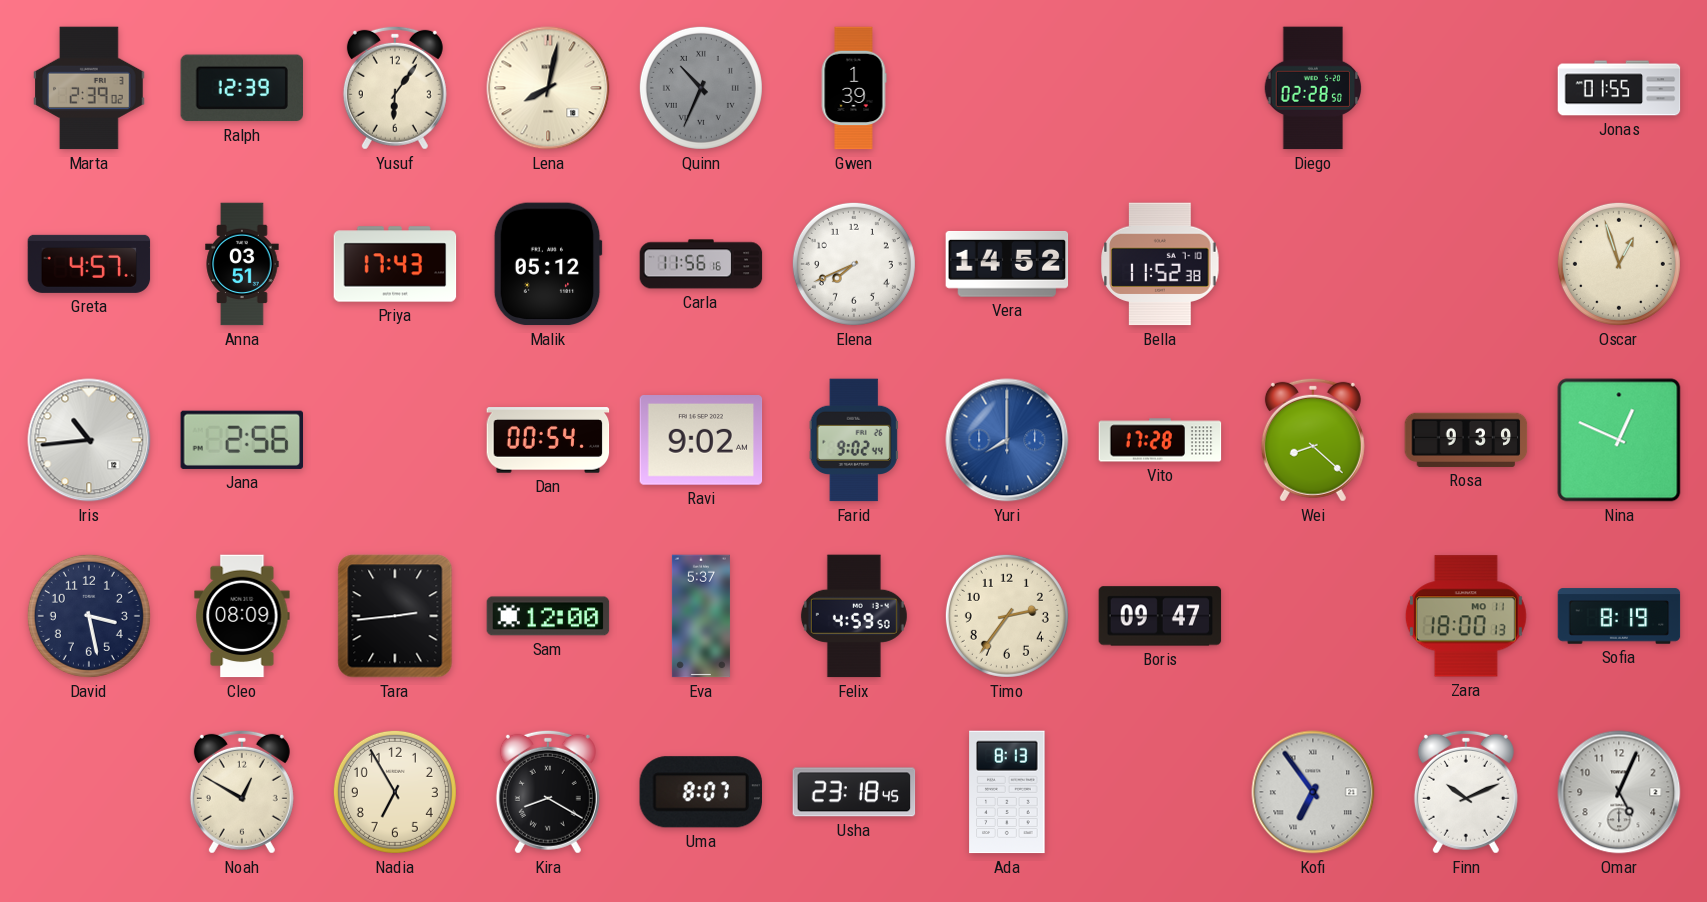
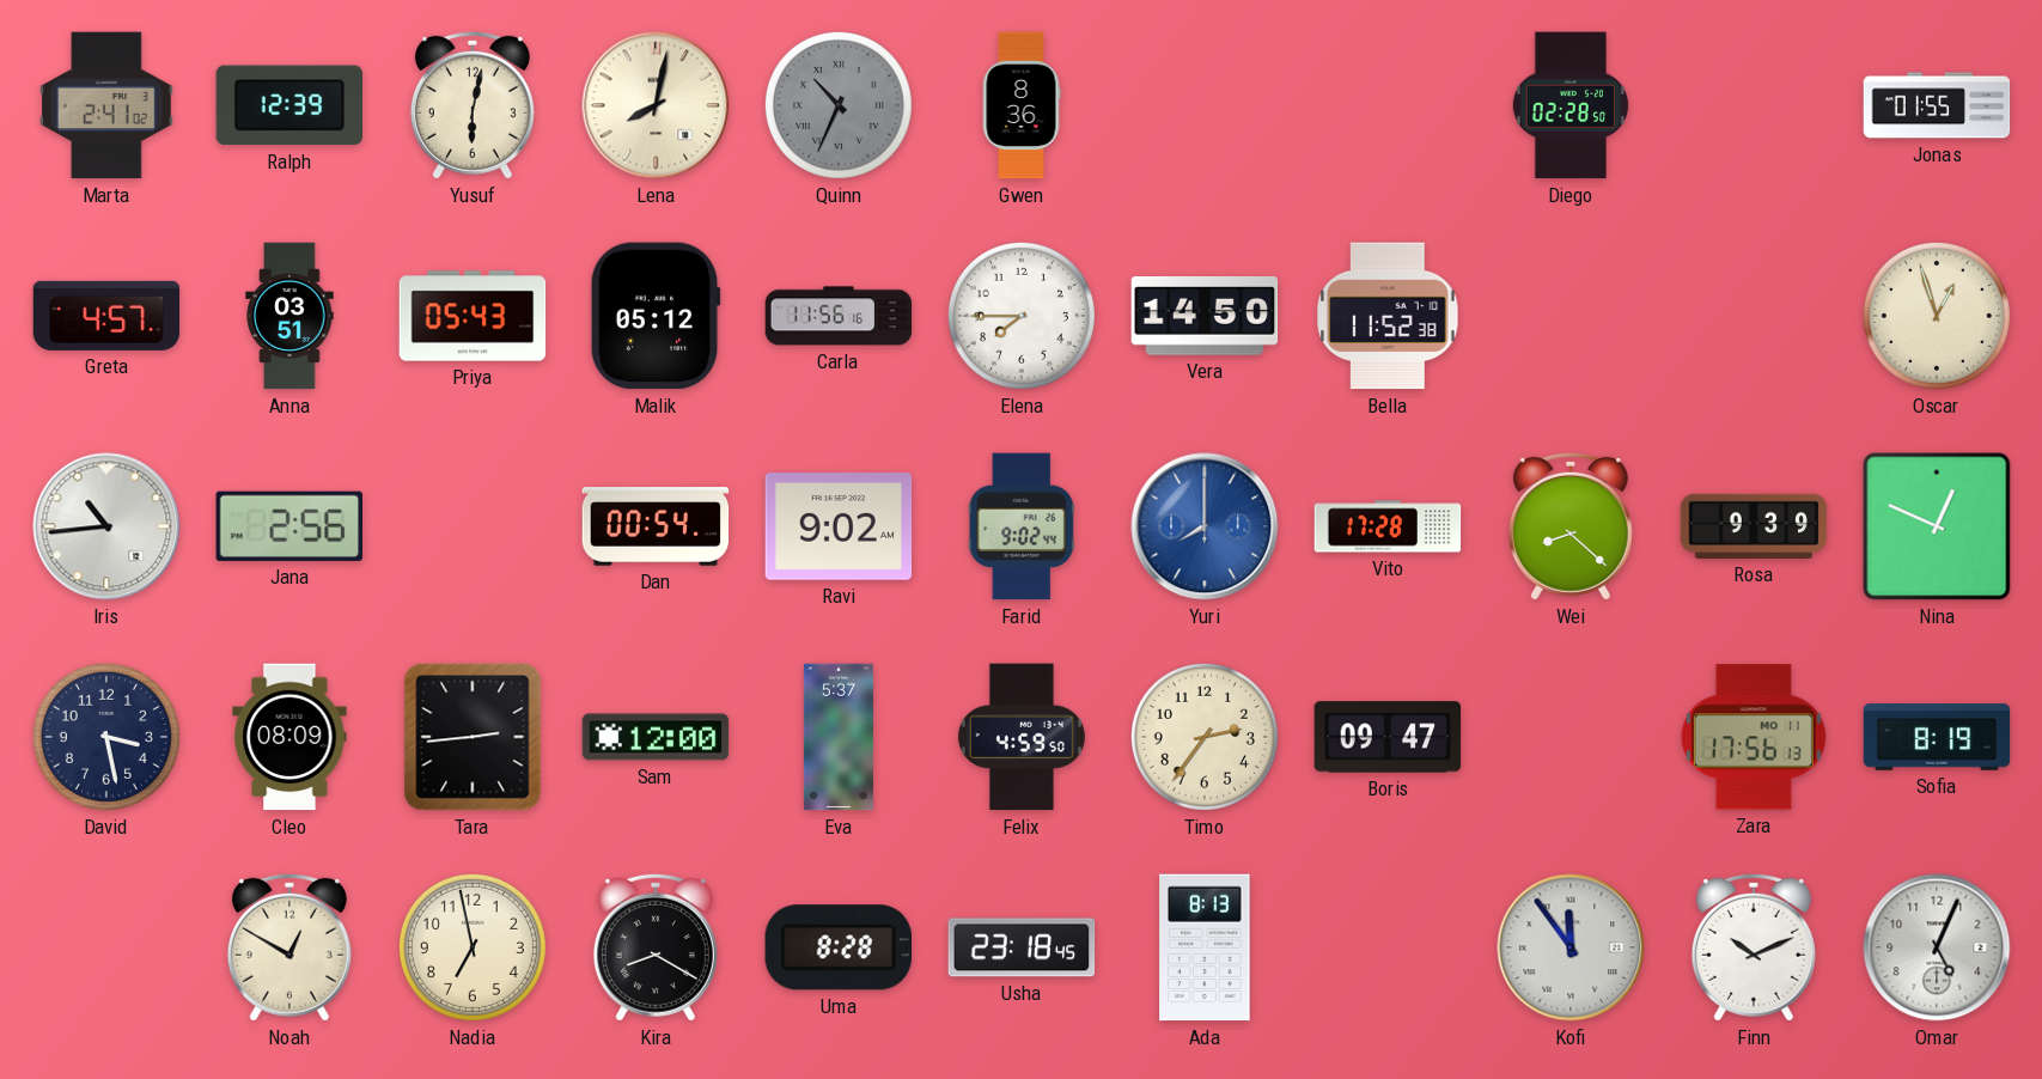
Marta: 2:39 -> 2:41
Yusuf: 6:06 -> 6:02
Gwen: 1:39 -> 8:36
Priya: 17:43 -> 05:43
Elena: 7:41 -> 7:45
Vera: 14:52 -> 14:50
Zara: 18:00 -> 17:56
Nadia: 6:55 -> 6:58
Uma: 8:07 -> 8:28
Kofi: 6:54 -> 11:54
